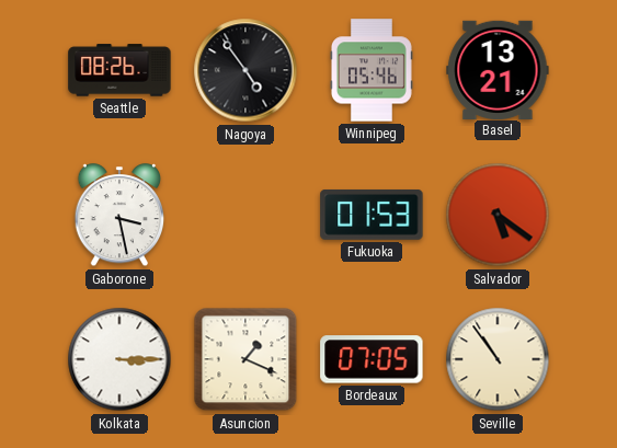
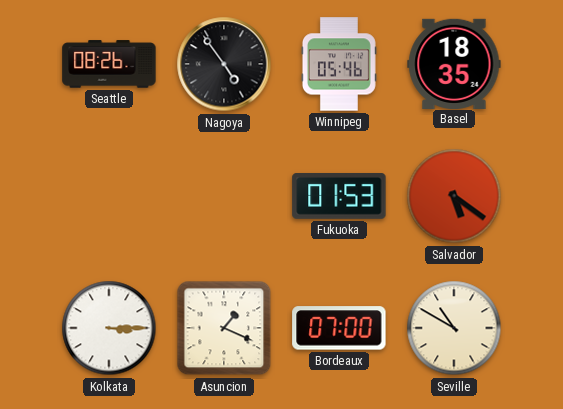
Basel: 13:21 -> 18:35
Gaborone: 3:28 -> none
Bordeaux: 07:05 -> 07:00
Seville: 10:54 -> 10:50
